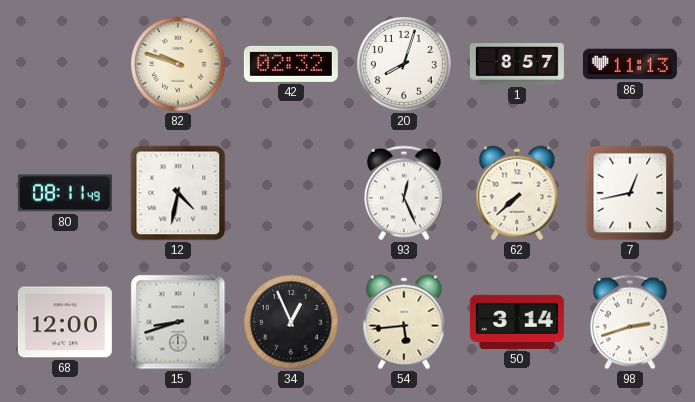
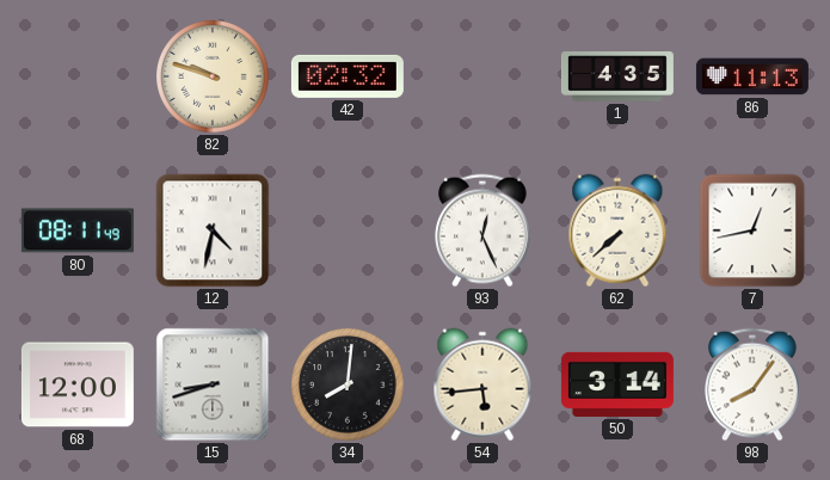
20: 8:03 -> none
1: 8:57 -> 4:35
34: 12:56 -> 8:01
98: 2:42 -> 8:06
